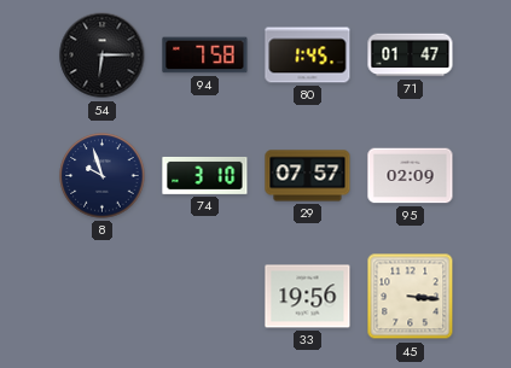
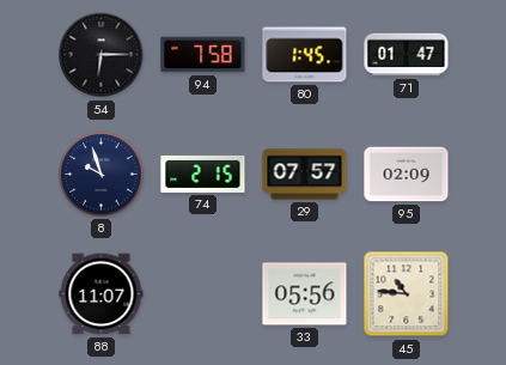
74: 3:10 -> 2:15
88: none -> 11:07
33: 19:56 -> 05:56
45: 3:16 -> 10:46
